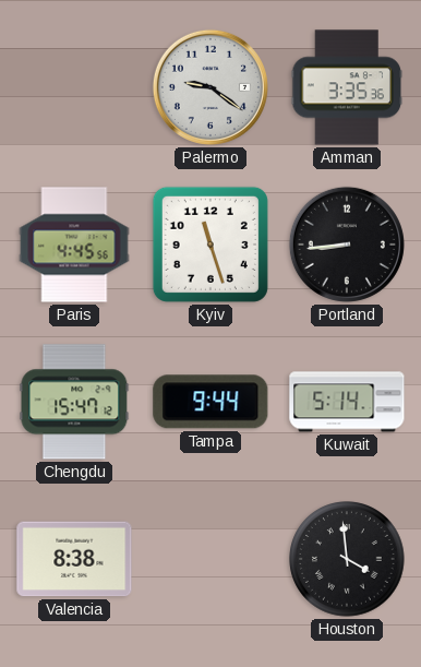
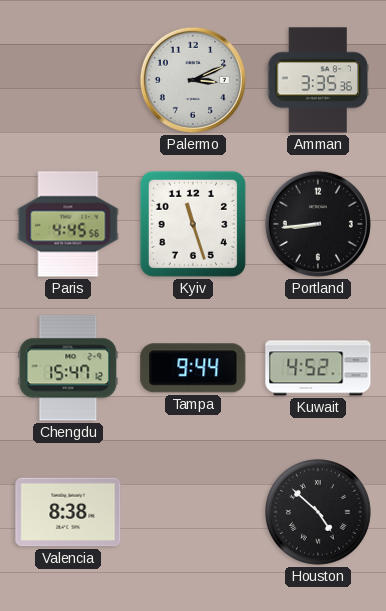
Palermo: 9:21 -> 3:11
Kuwait: 5:14 -> 4:52
Houston: 3:59 -> 4:52
